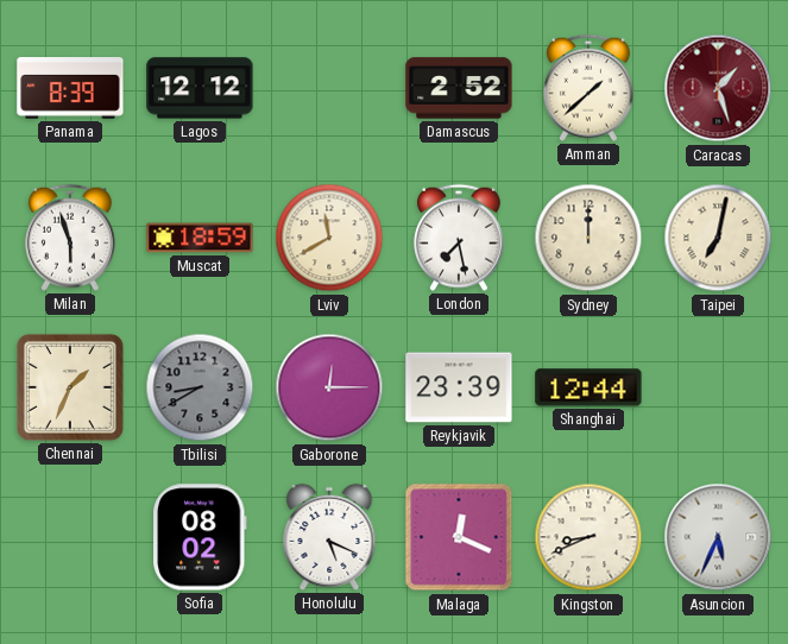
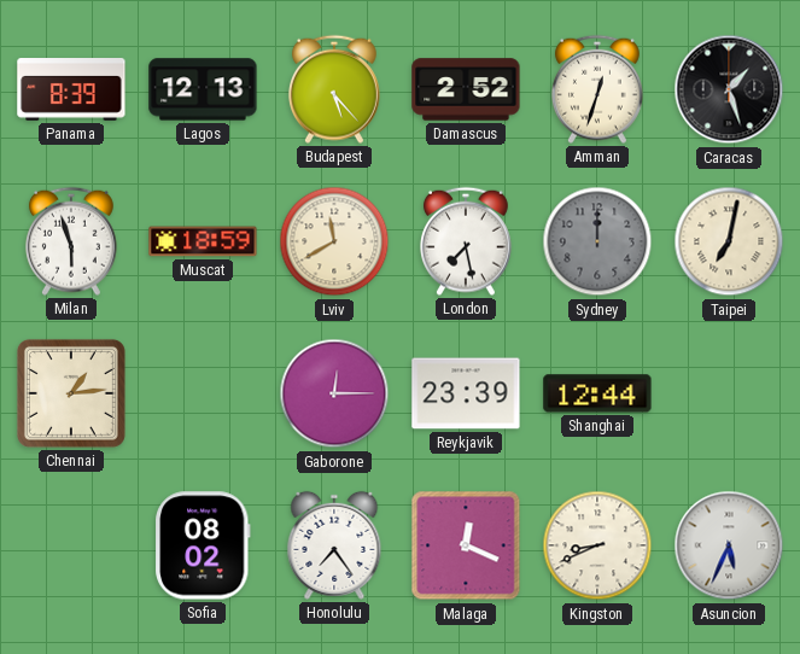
Lagos: 12:12 -> 12:13
Budapest: none -> 5:23
Amman: 1:38 -> 12:33
Caracas dial: burgundy -> black
Sydney dial: cream -> grey
Chennai: 1:34 -> 1:14
Tbilisi: 8:40 -> none
Honolulu: 5:19 -> 7:24
